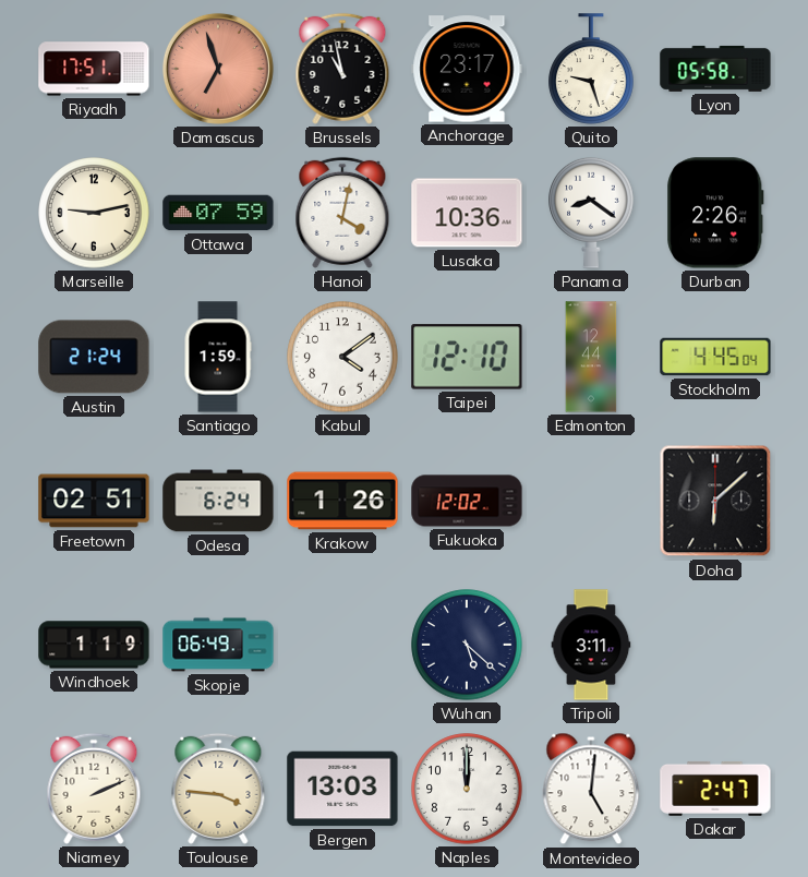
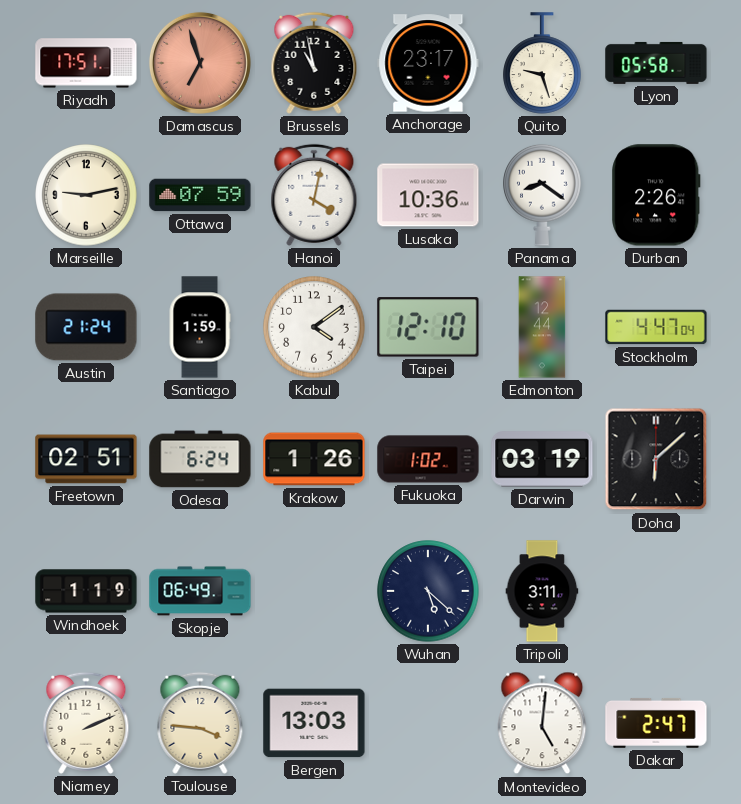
Stockholm: 4:45 -> 4:47
Fukuoka: 12:02 -> 1:02
Darwin: none -> 03:19
Naples: 12:00 -> none
